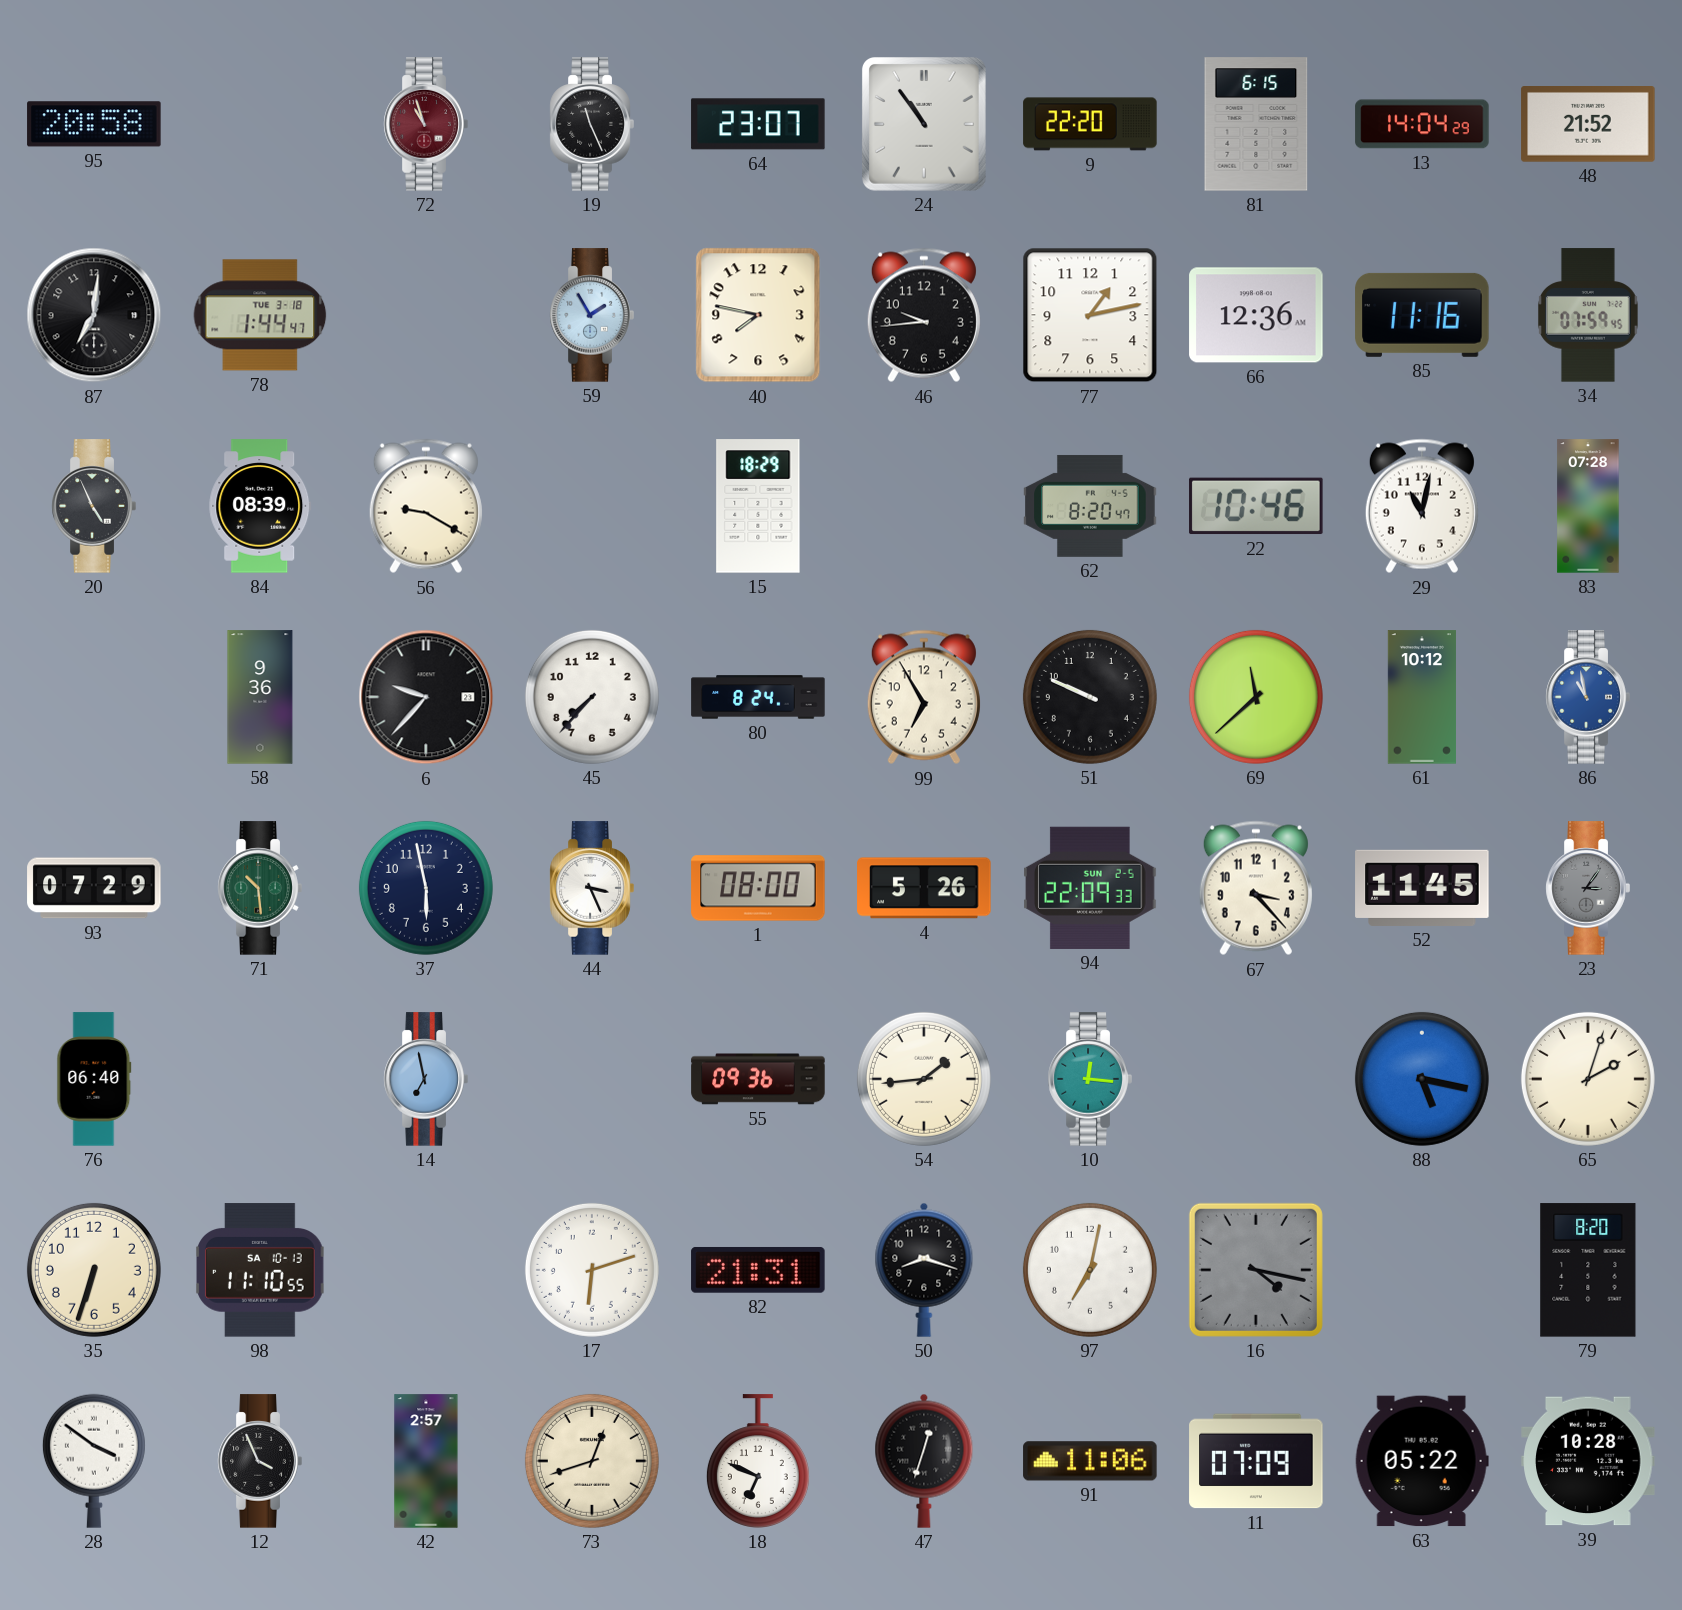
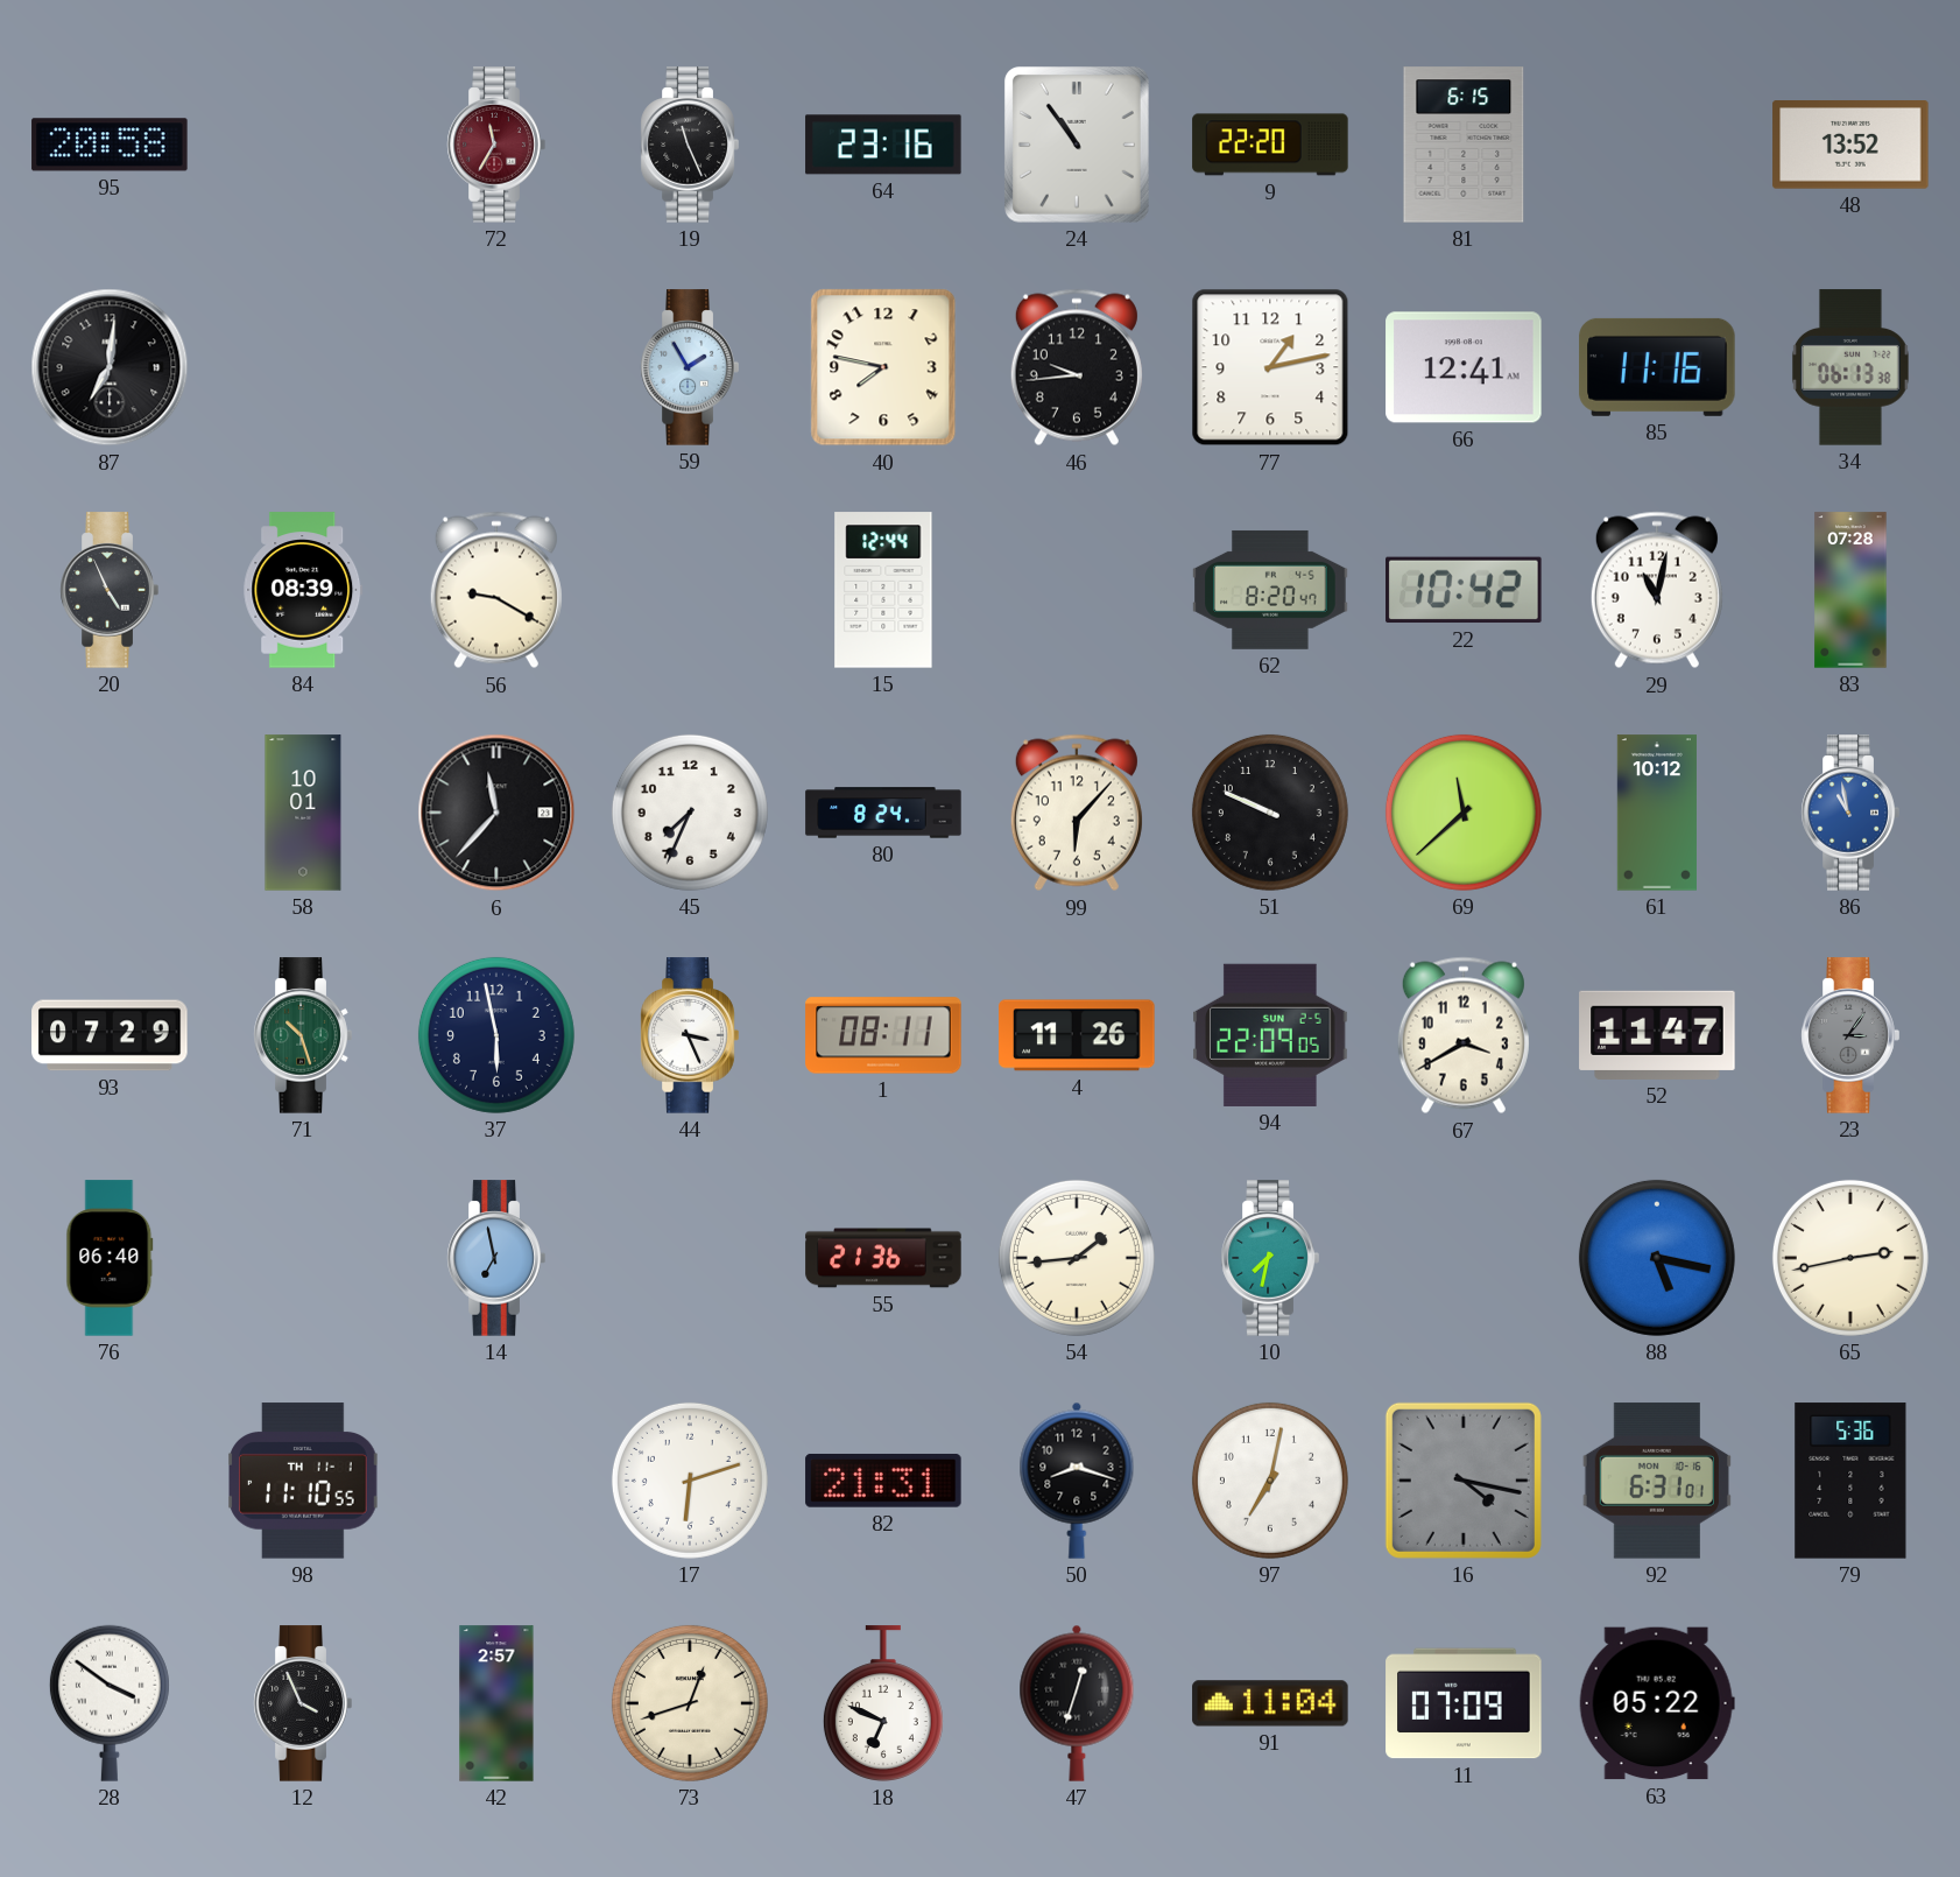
72: 10:57 -> 11:35
64: 23:07 -> 23:16
13: 14:04 -> none
48: 21:52 -> 13:52
78: 1:44 -> none
66: 12:36 -> 12:41
34: 07:59 -> 06:13
15: 18:29 -> 12:44
22: 10:46 -> 10:42
58: 9:36 -> 10:01
6: 9:37 -> 11:37
45: 7:37 -> 7:34
99: 6:55 -> 6:07
71: 10:29 -> 10:27
1: 08:00 -> 08:11
4: 5:26 -> 11:26
94: 22:09:33 -> 22:09:05
67: 3:23 -> 3:40
52: 11:45 -> 11:47
55: 09:36 -> 21:36
10: 12:16 -> 7:32
65: 2:03 -> 2:43
35: 6:33 -> none
98 date: SA 10-13 -> TH 11-1
92: none -> 6:31
79: 8:20 -> 5:36
91: 11:06 -> 11:04
39: 10:28 -> none
